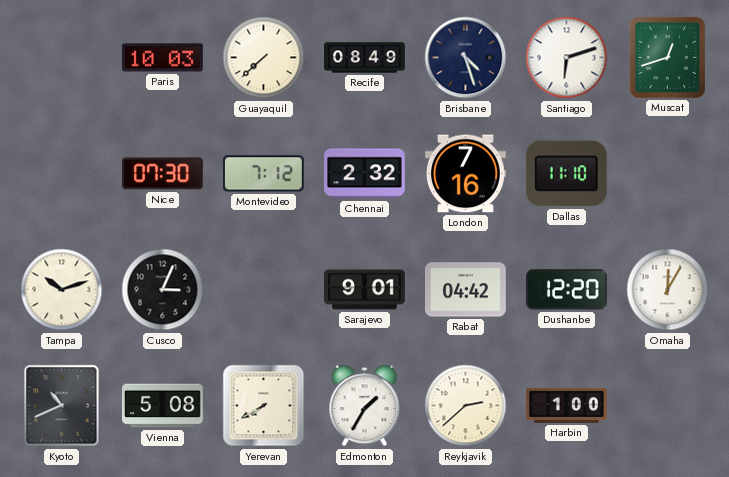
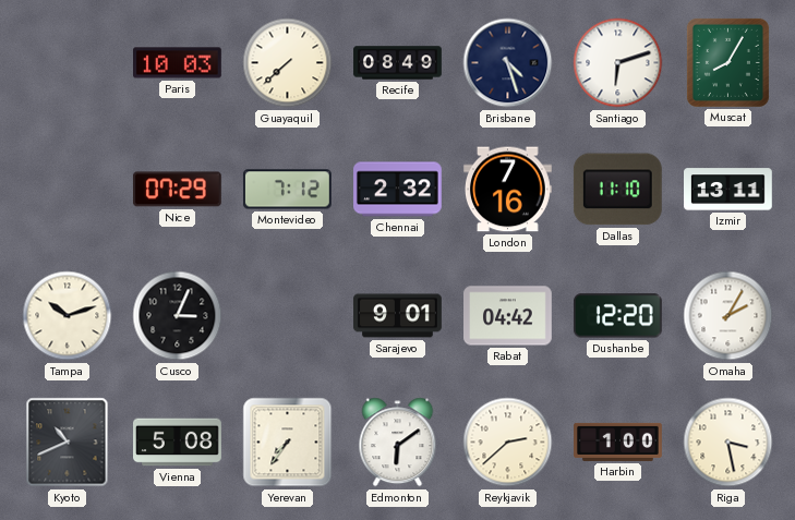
Muscat: 12:42 -> 8:05
Nice: 07:30 -> 07:29
Izmir: none -> 13:11
Omaha: 12:05 -> 2:05
Yerevan: 7:40 -> 7:36
Edmonton: 1:35 -> 6:09
Riga: none -> 3:28
